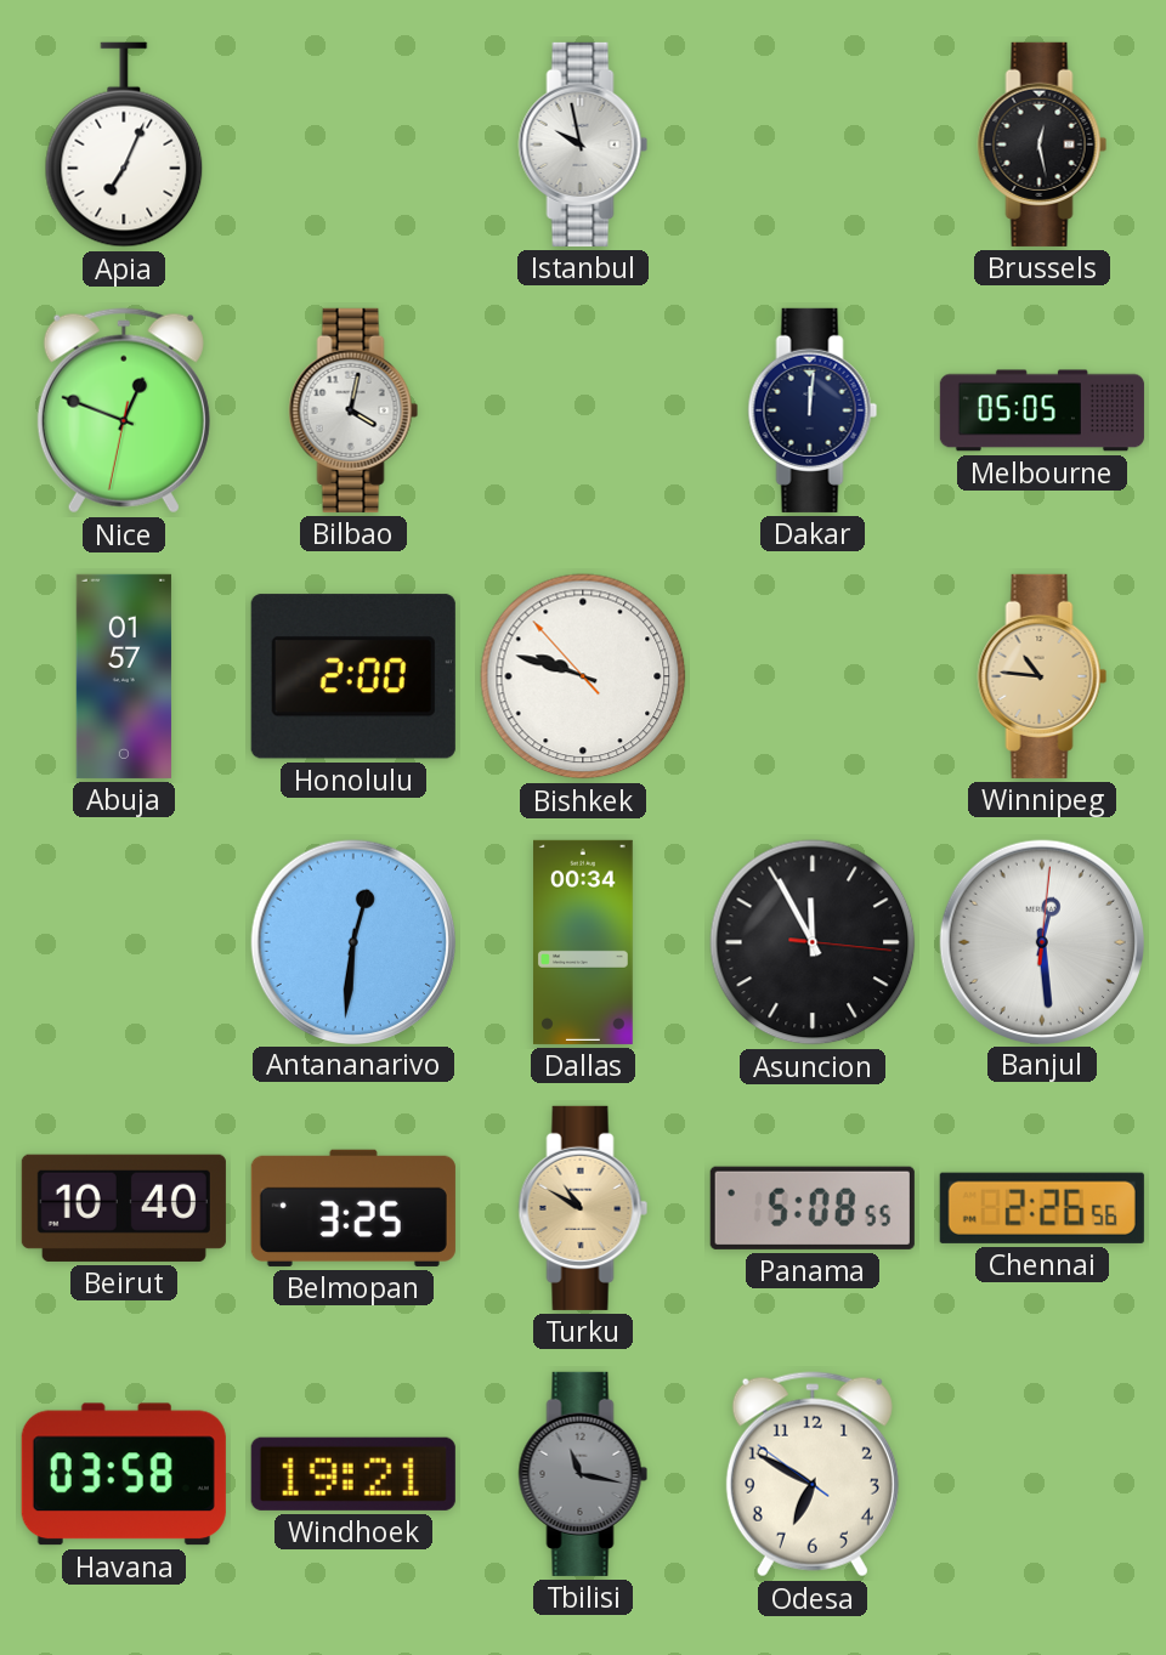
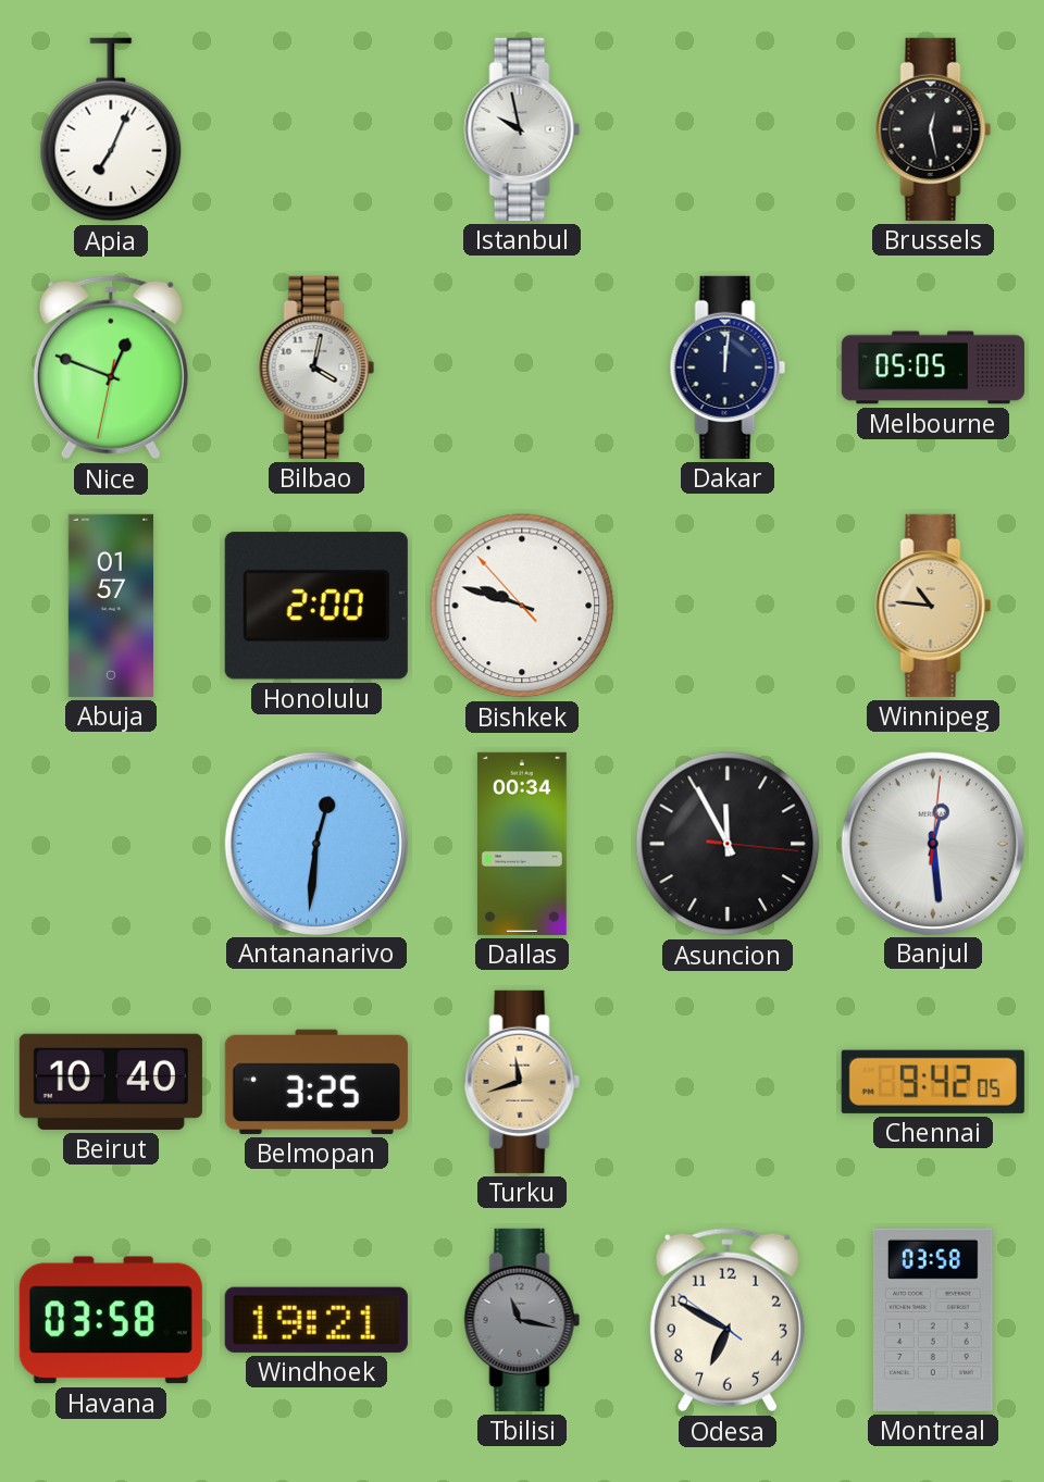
Turku: 10:50 -> 11:42
Panama: 5:08 -> none
Chennai: 2:26 -> 9:42
Montreal: none -> 03:58
